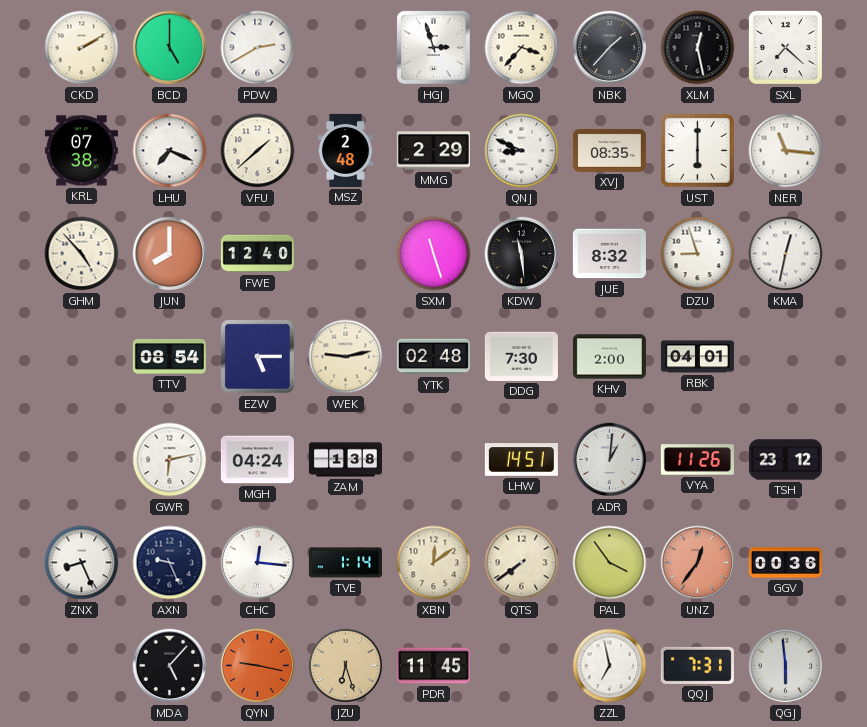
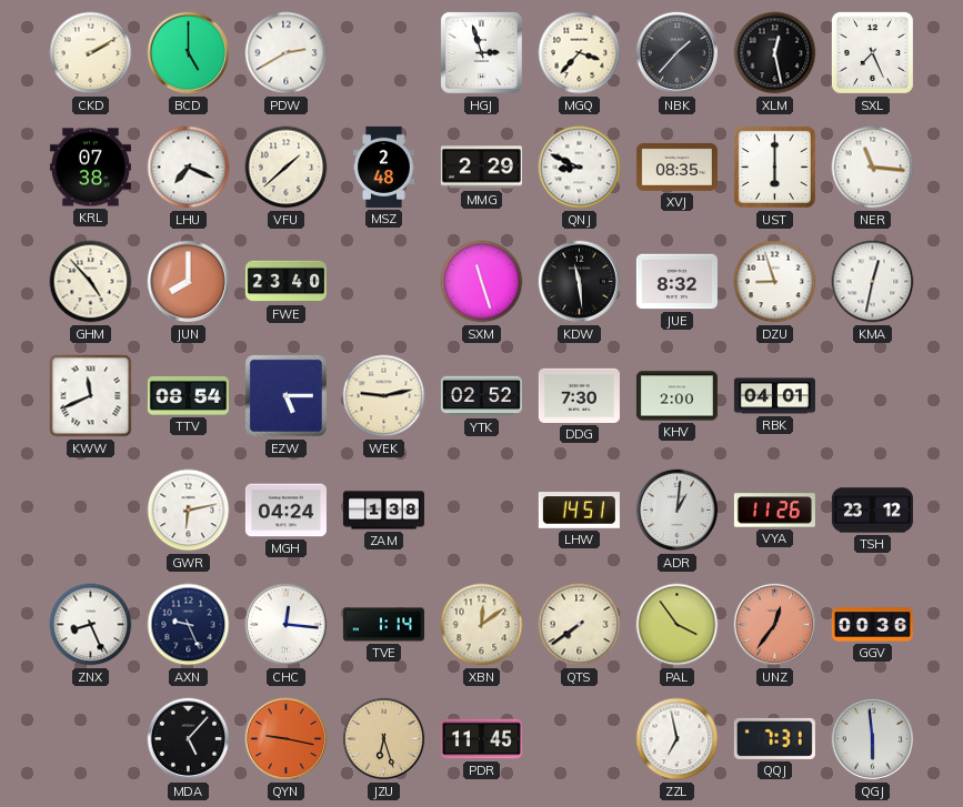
SXL: 7:22 -> 7:26
FWE: 12:40 -> 23:40
KWW: none -> 11:41
YTK: 02:48 -> 02:52
